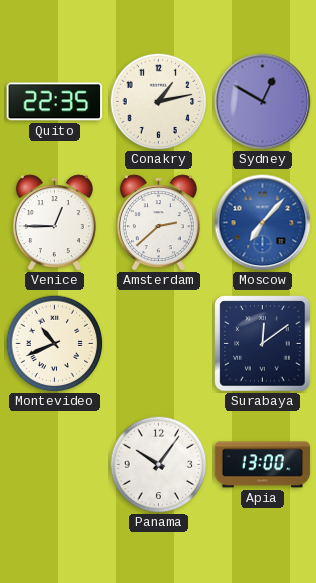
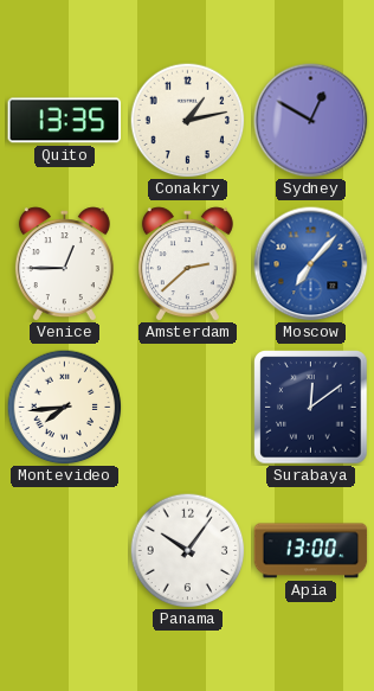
Quito: 22:35 -> 13:35
Montevideo: 10:41 -> 7:44
